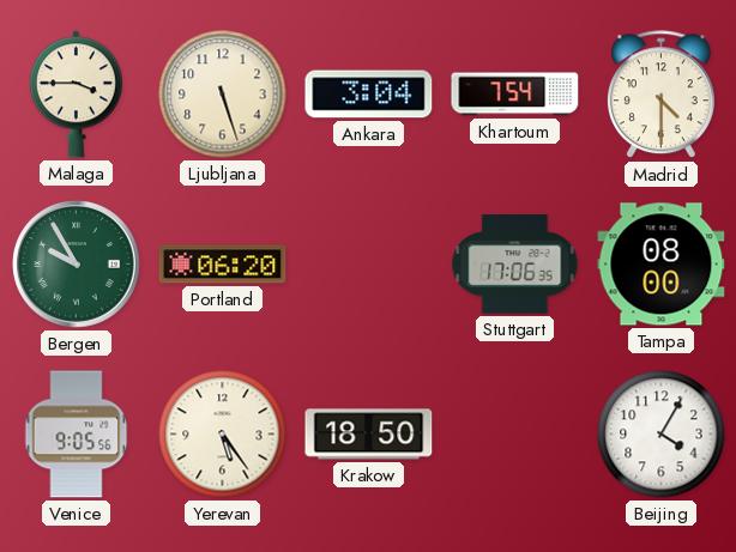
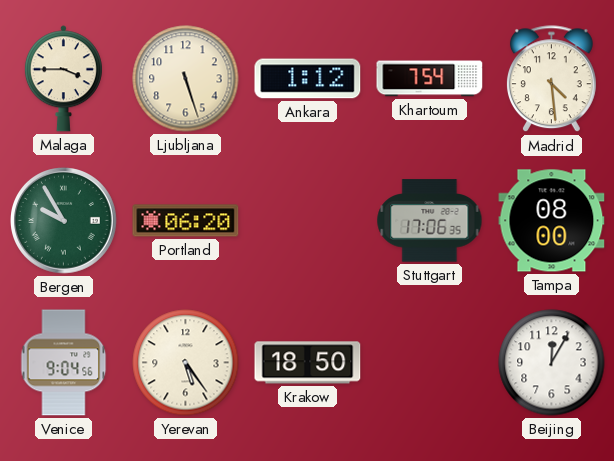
Ankara: 3:04 -> 1:12
Madrid: 4:30 -> 4:29
Venice: 9:05 -> 9:04
Beijing: 4:05 -> 12:05
